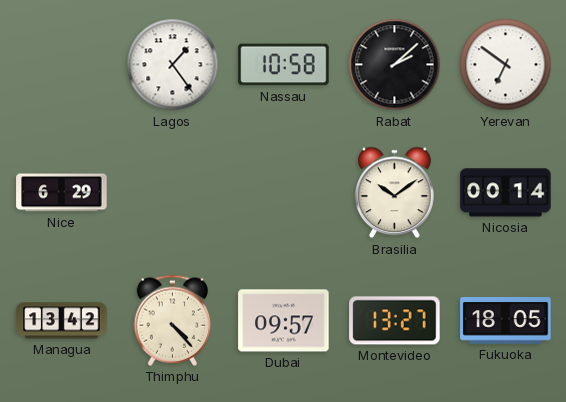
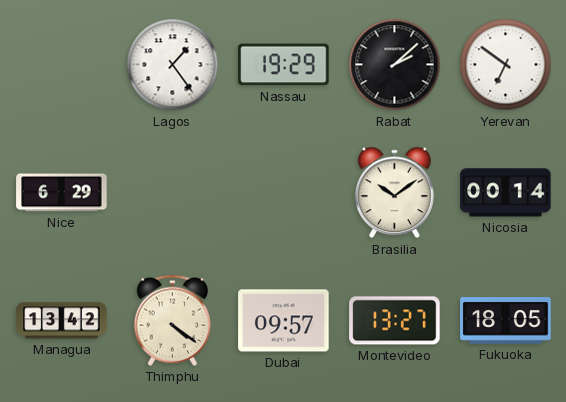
Nassau: 10:58 -> 19:29
Thimphu: 4:23 -> 4:21
